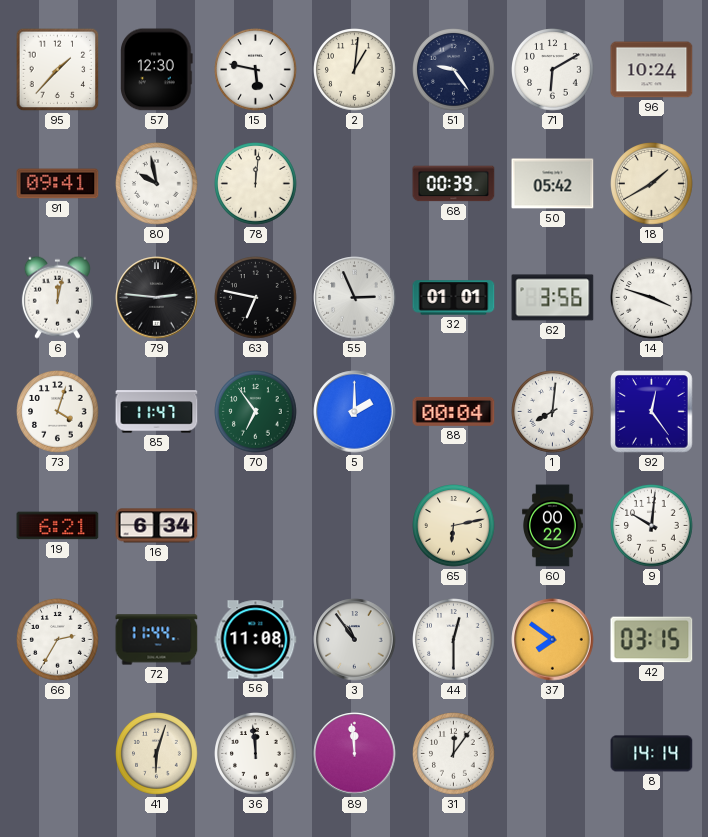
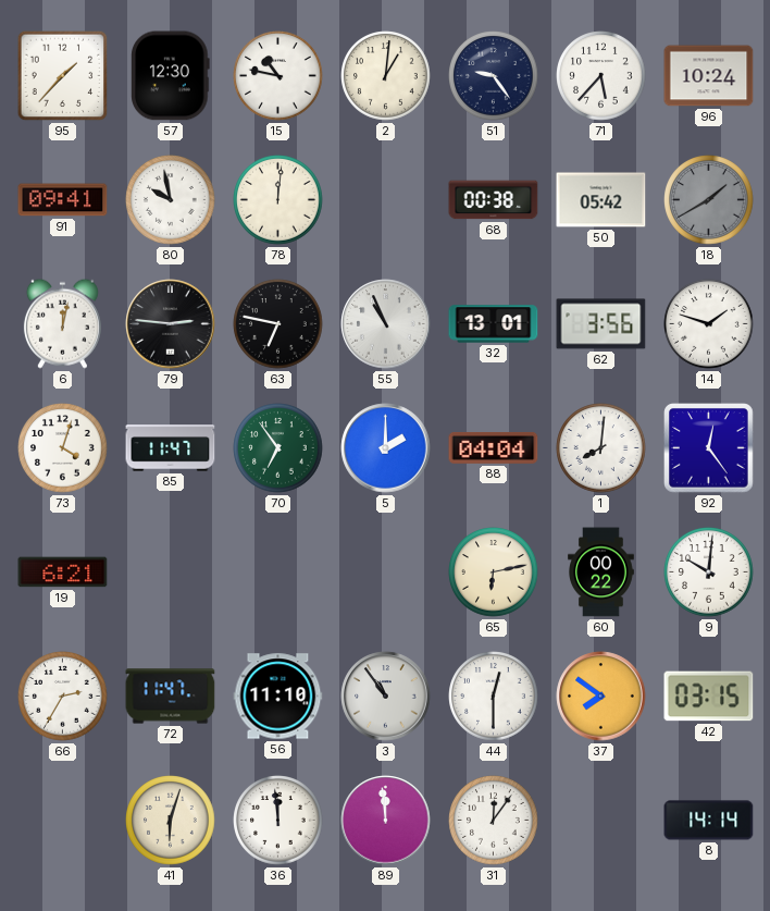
15: 5:47 -> 10:47
71: 6:10 -> 5:37
68: 00:39 -> 00:38
18 dial: cream -> grey
55: 2:56 -> 10:56
32: 01:01 -> 13:01
14: 3:48 -> 1:48
88: 00:04 -> 04:04
16: 6:34 -> none
72: 11:44 -> 11:47
56: 11:08 -> 11:10
